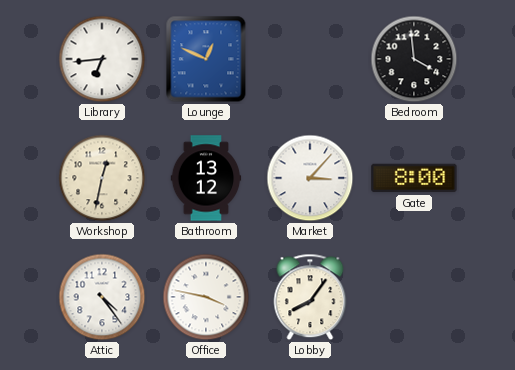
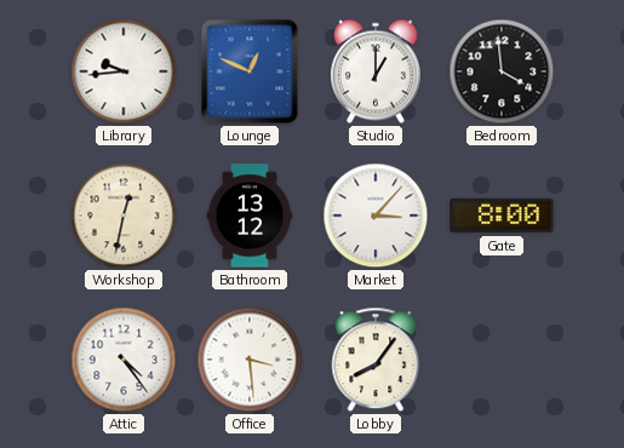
Library: 6:44 -> 9:44
Studio: none -> 1:00
Office: 3:47 -> 3:29
